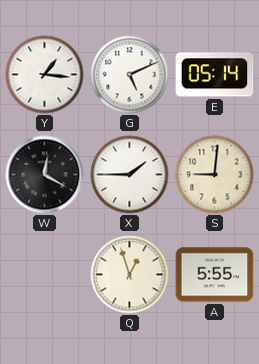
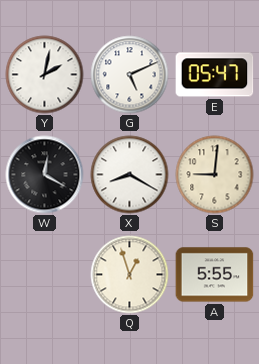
Y: 1:16 -> 2:02
E: 05:14 -> 05:47
X: 1:45 -> 8:20
